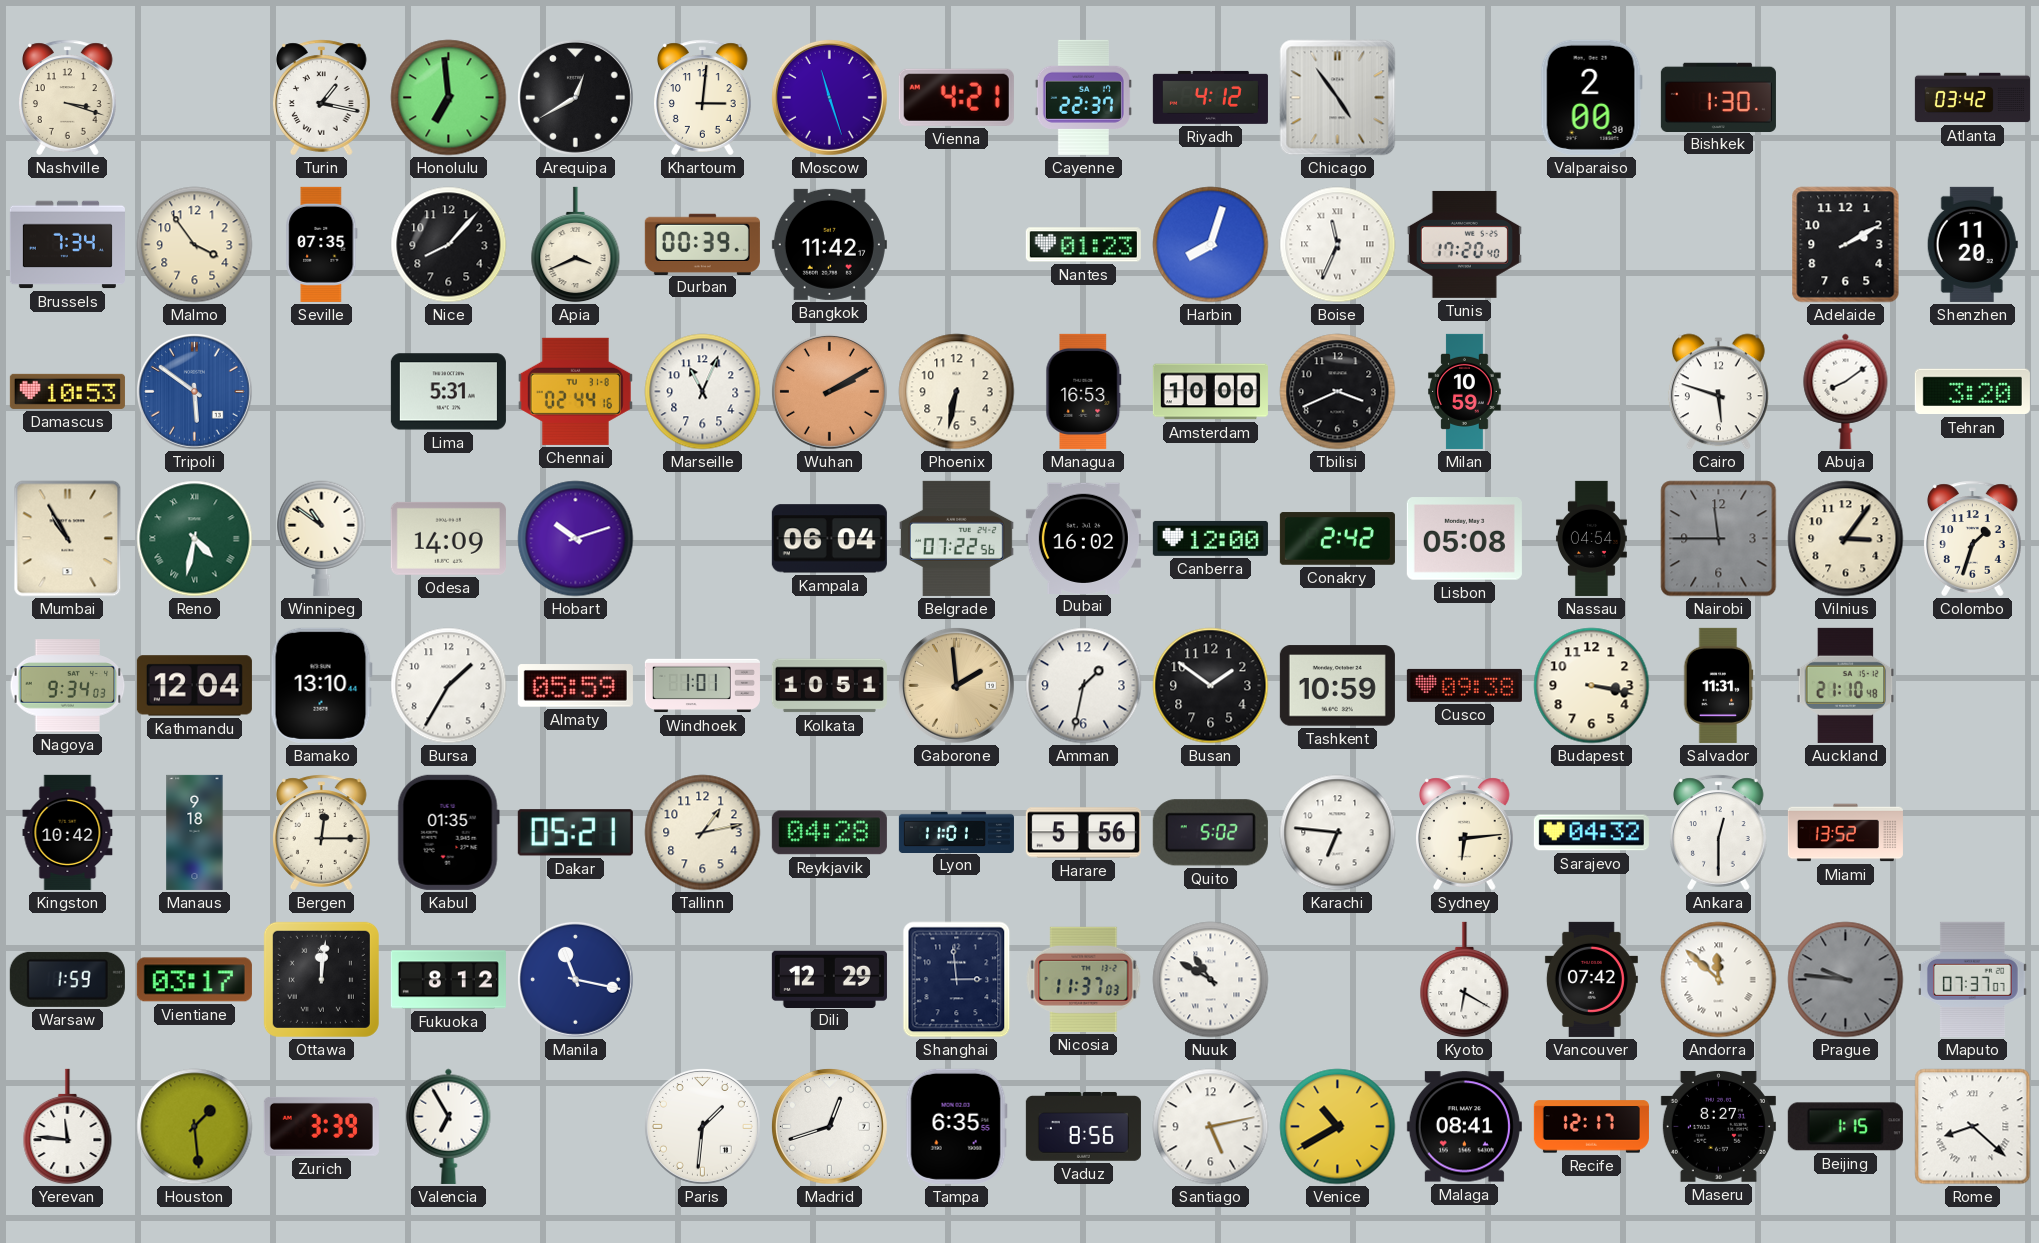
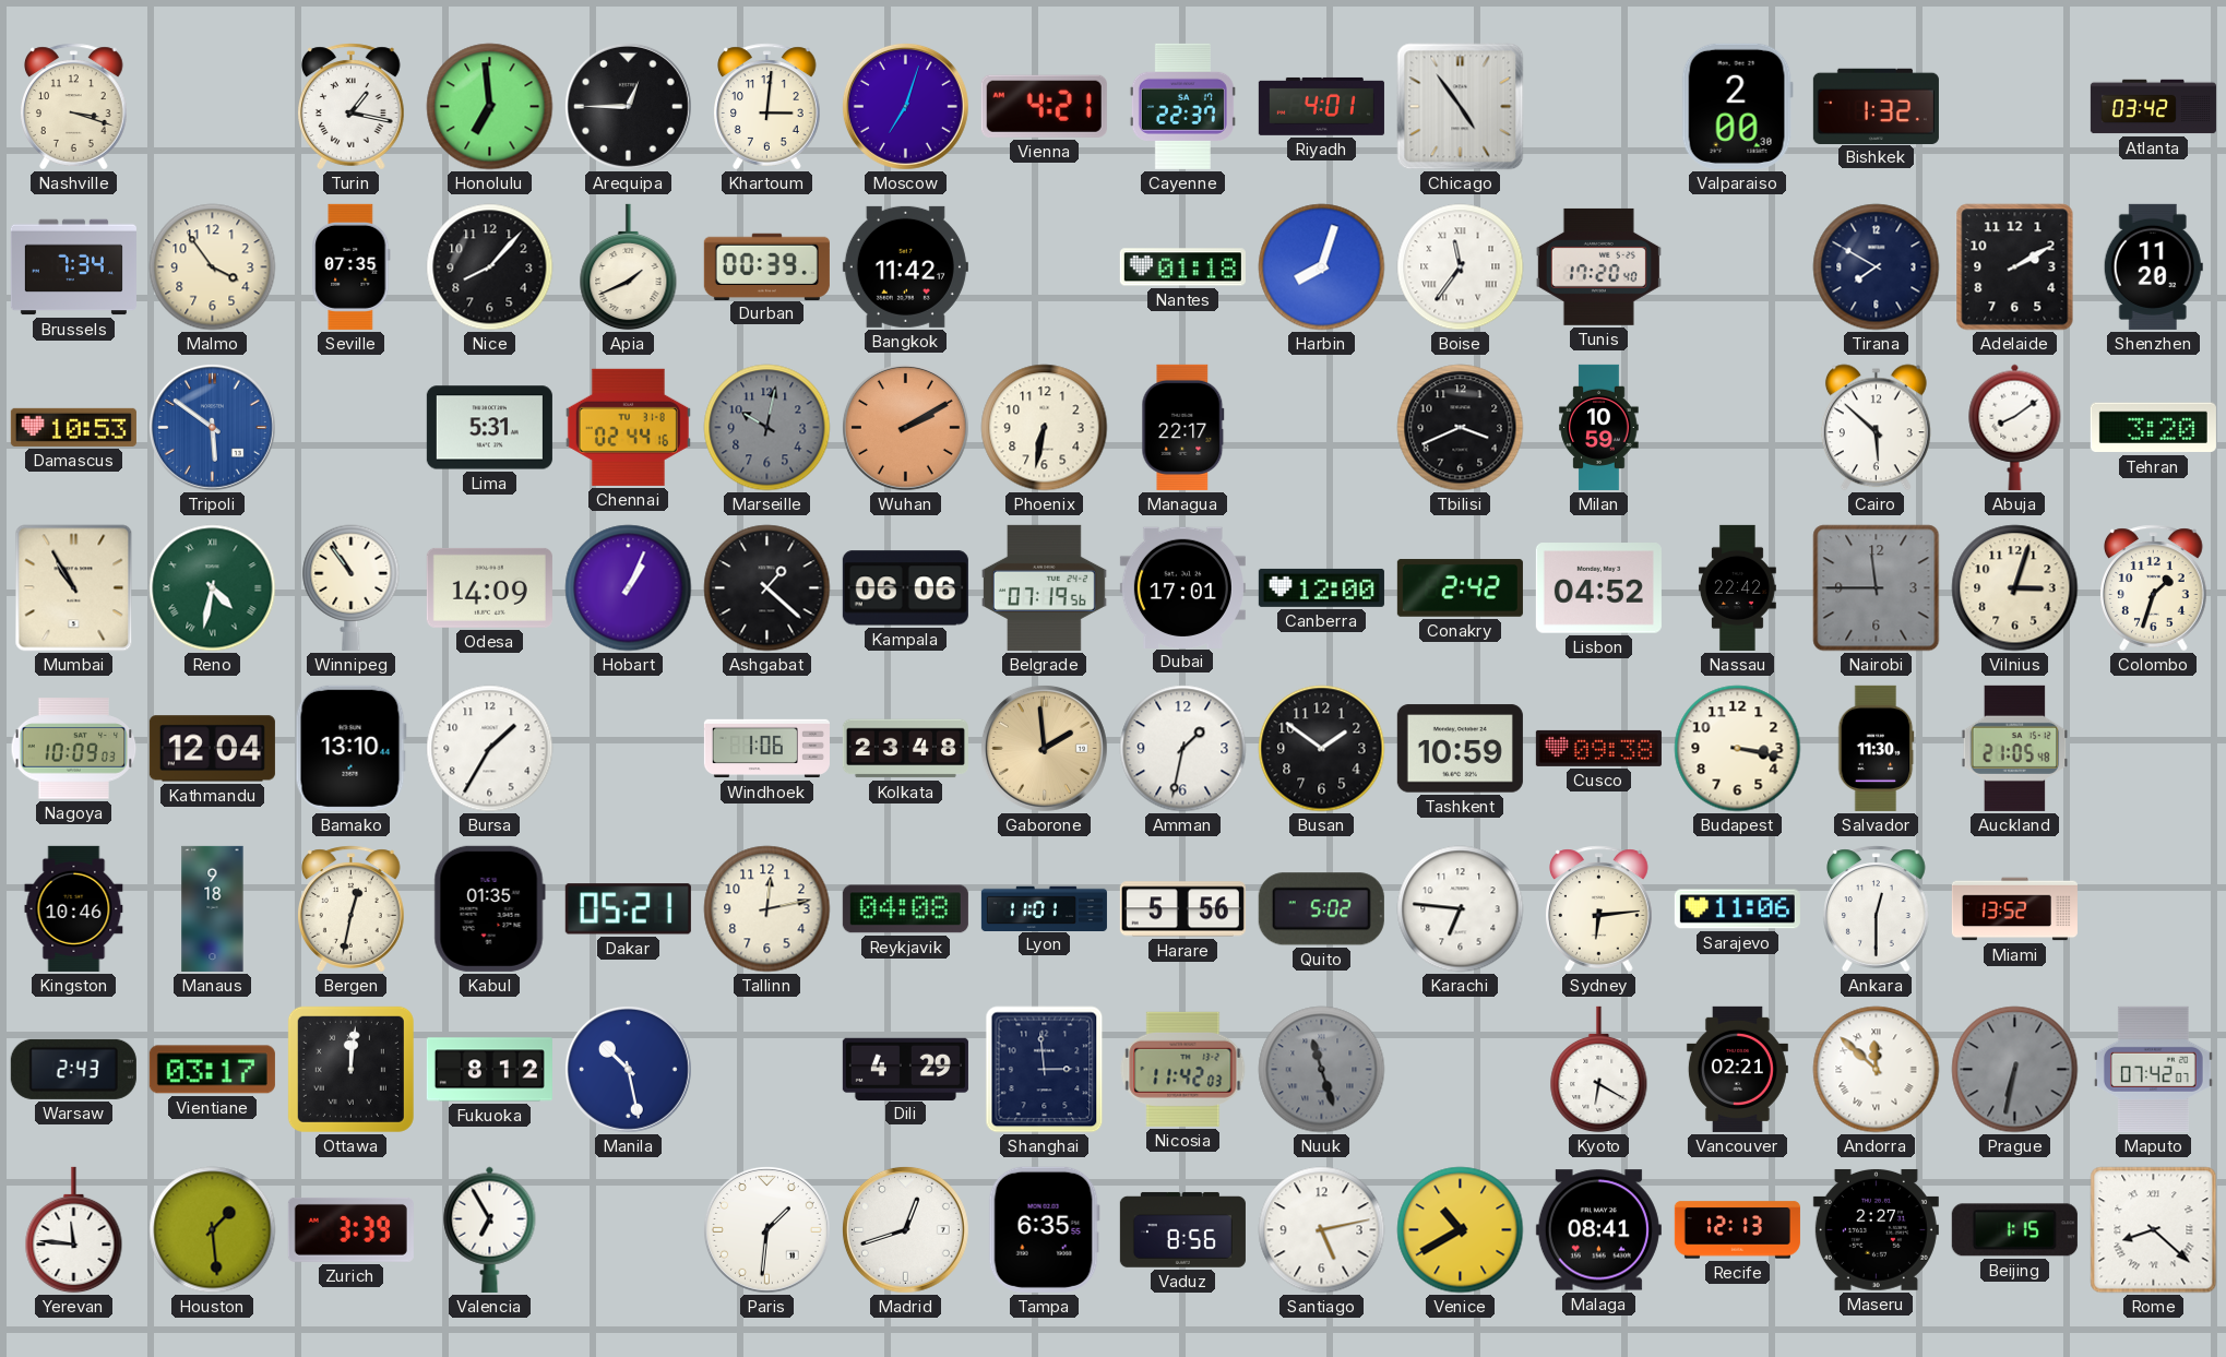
Arequipa: 12:40 -> 12:45
Moscow: 11:27 -> 7:03
Riyadh: 4:12 -> 4:01
Bishkek: 1:30 -> 1:32
Apia: 3:41 -> 1:41
Nantes: 01:23 -> 01:18
Boise: 11:34 -> 11:36
Tirana: none -> 7:50
Marseille: 11:04 -> 10:02
Marseille dial: white -> grey
Managua: 16:53 -> 22:17
Amsterdam: 10:00 -> none
Cairo: 5:48 -> 5:52
Winnipeg: 10:51 -> 10:54
Hobart: 10:12 -> 1:04
Ashgabat: none -> 1:22
Kampala: 06:04 -> 06:06
Belgrade: 07:22 -> 07:19
Dubai: 16:02 -> 17:01
Lisbon: 05:08 -> 04:52
Nassau: 04:54 -> 22:42
Vilnius: 3:06 -> 3:03
Nagoya: 9:34 -> 10:09
Almaty: 05:59 -> none
Windhoek: 1:01 -> 1:06
Kolkata: 10:51 -> 23:48
Salvador: 11:31 -> 11:30
Auckland: 21:10 -> 21:05
Kingston: 10:42 -> 10:46
Bergen: 12:15 -> 12:32
Tallinn: 1:13 -> 12:13
Reykjavik: 04:28 -> 04:08
Sarajevo: 04:32 -> 11:06
Warsaw: 1:59 -> 2:43
Manila: 11:17 -> 10:28
Dili: 12:29 -> 4:29
Nicosia: 11:37 -> 11:42
Nuuk: 10:50 -> 11:27
Nuuk dial: white -> grey
Vancouver: 07:42 -> 02:21
Prague: 9:46 -> 6:32
Maputo: 07:37 -> 07:42
Recife: 12:17 -> 12:13
Maseru: 8:27 -> 2:27
